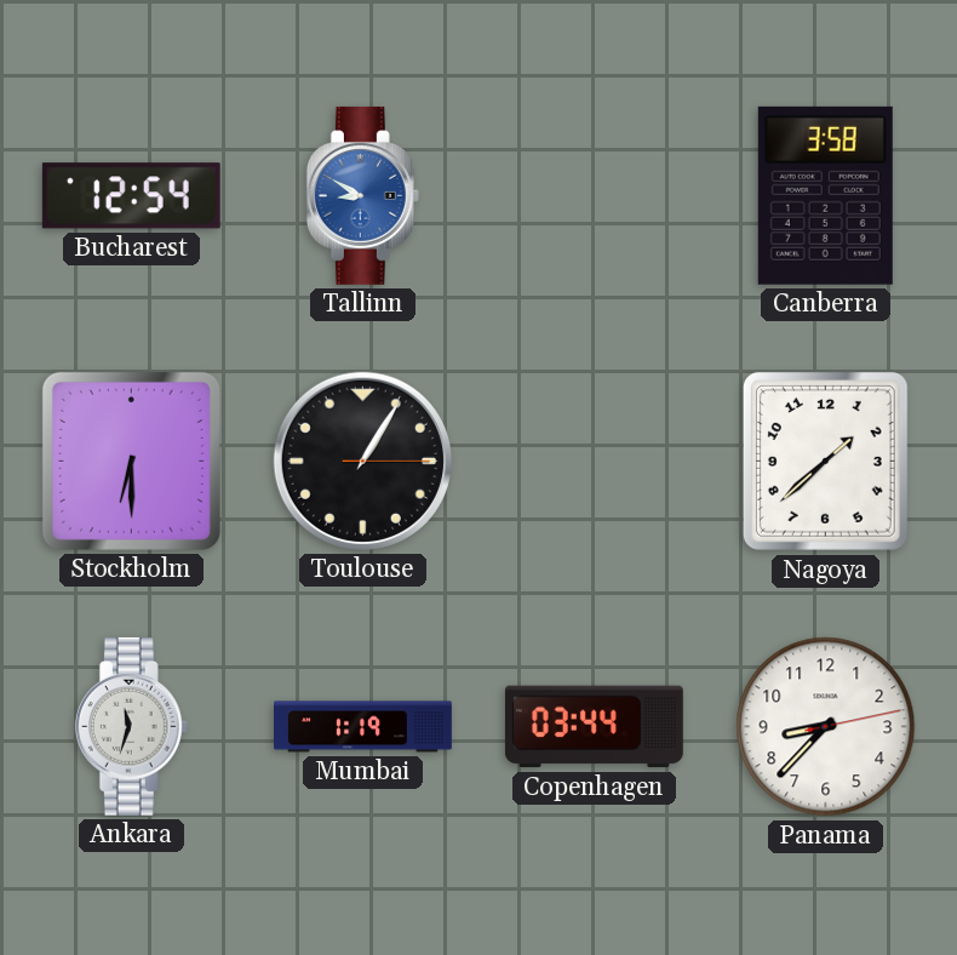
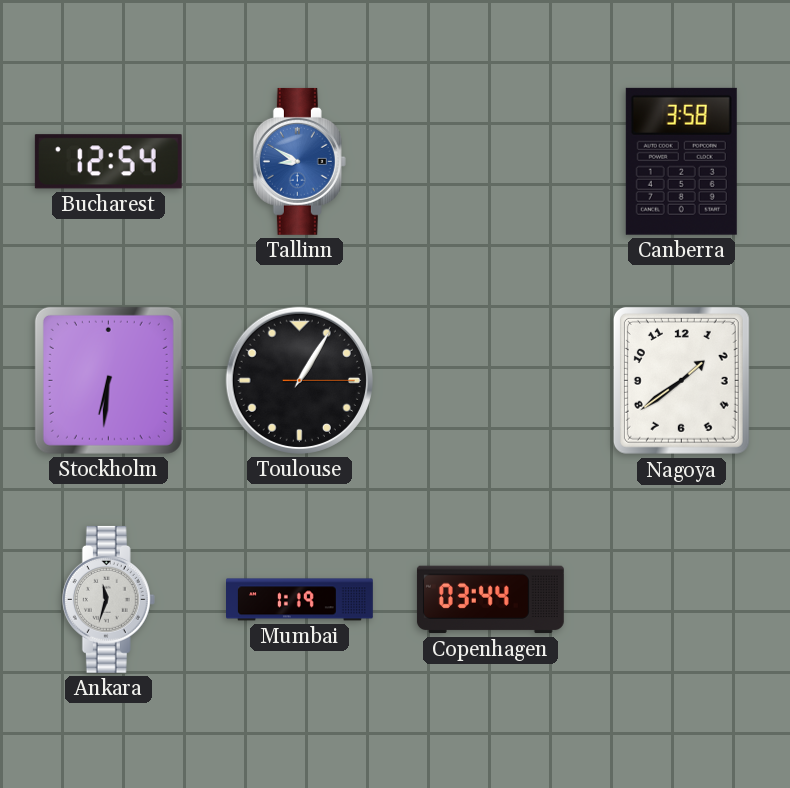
Stockholm: 6:30 -> 6:31
Nagoya: 1:38 -> 1:39
Panama: 8:37 -> none
